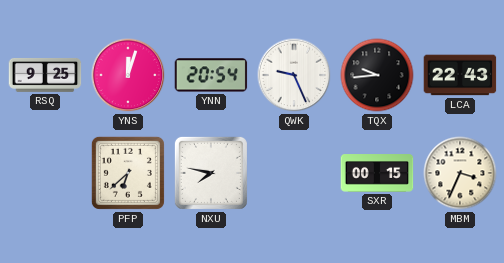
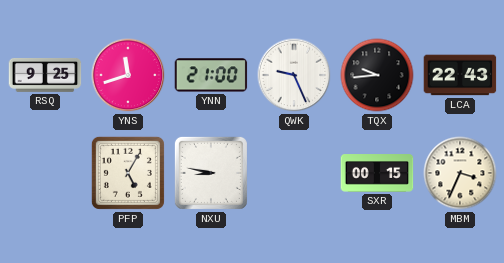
YNS: 12:03 -> 11:42
YNN: 20:54 -> 21:00
PFP: 6:38 -> 5:05
NXU: 7:47 -> 8:47
